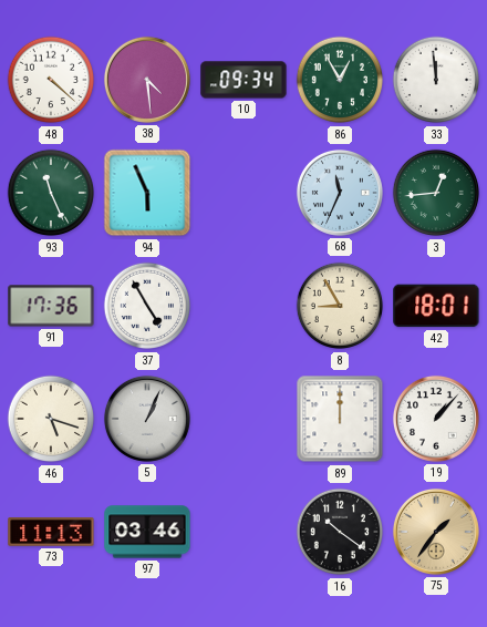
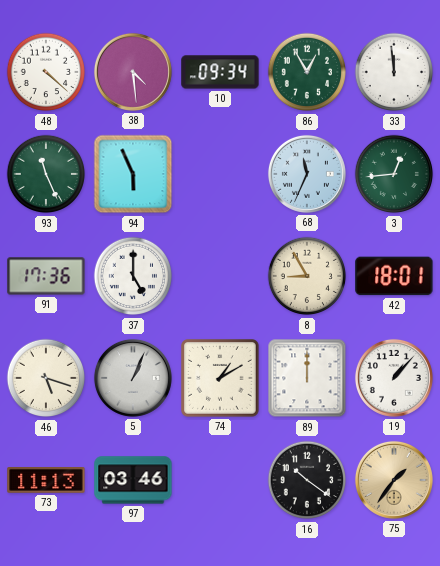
37: 4:55 -> 5:00
74: none -> 1:10
